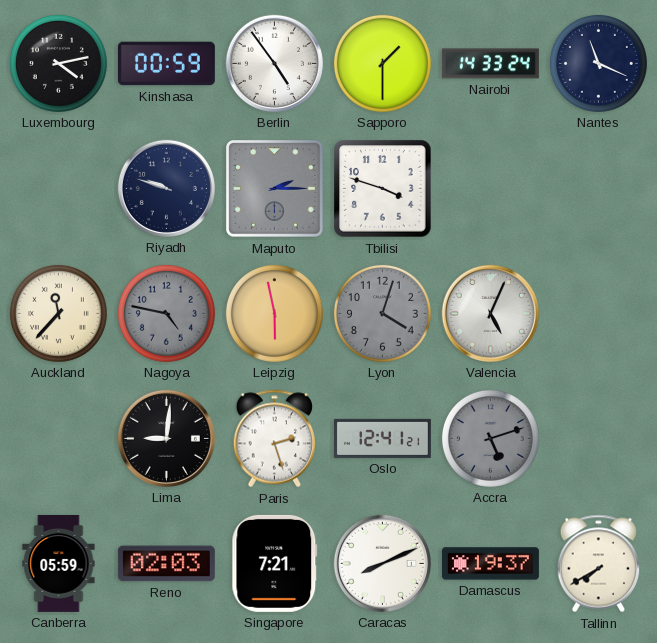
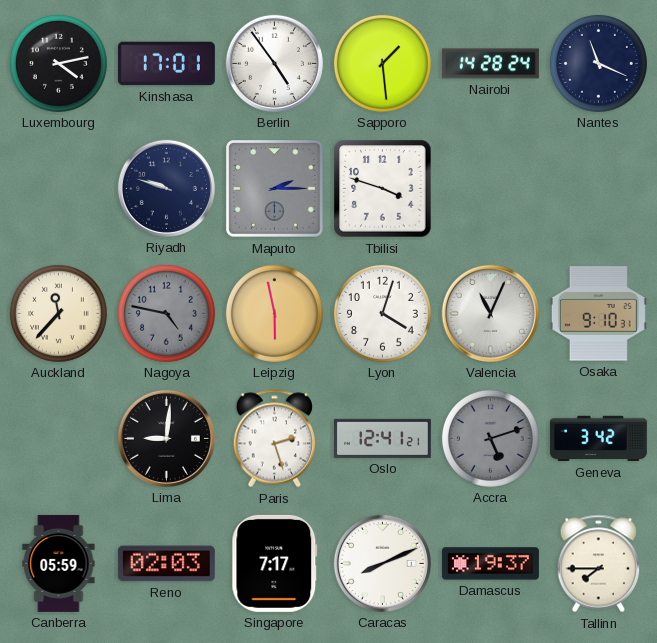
Kinshasa: 00:59 -> 17:01
Sapporo: 1:30 -> 1:29
Nairobi: 14:33 -> 14:28
Lyon dial: grey -> white
Valencia: 5:04 -> 11:04
Osaka: none -> 9:10
Geneva: none -> 3:42
Singapore: 7:21 -> 7:17
Tallinn: 7:40 -> 7:45
